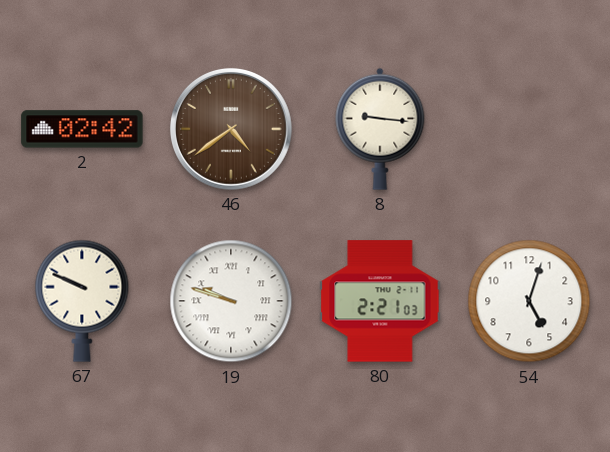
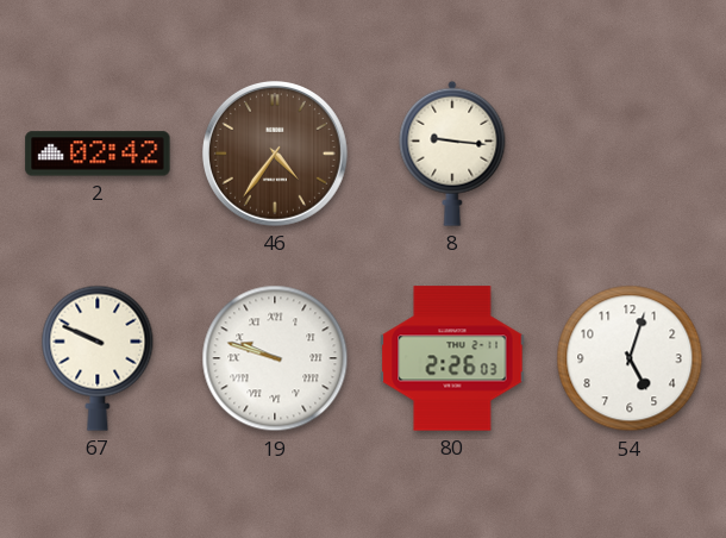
46: 4:39 -> 4:36
80: 2:21 -> 2:26
